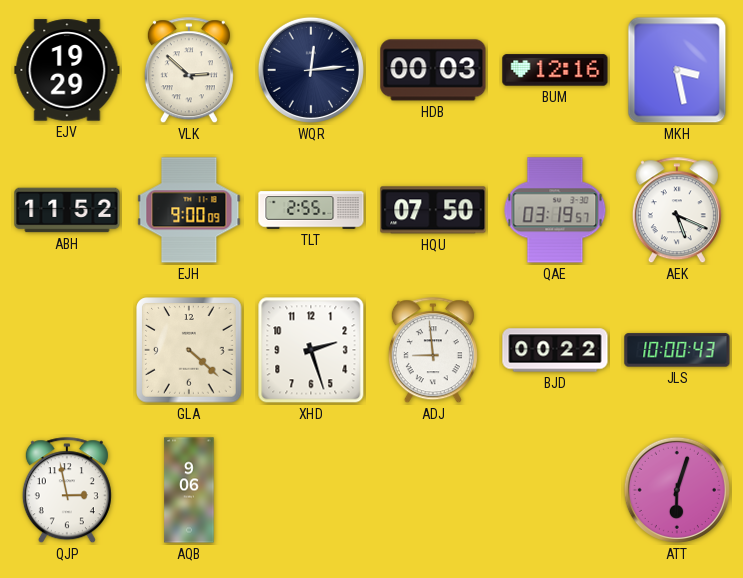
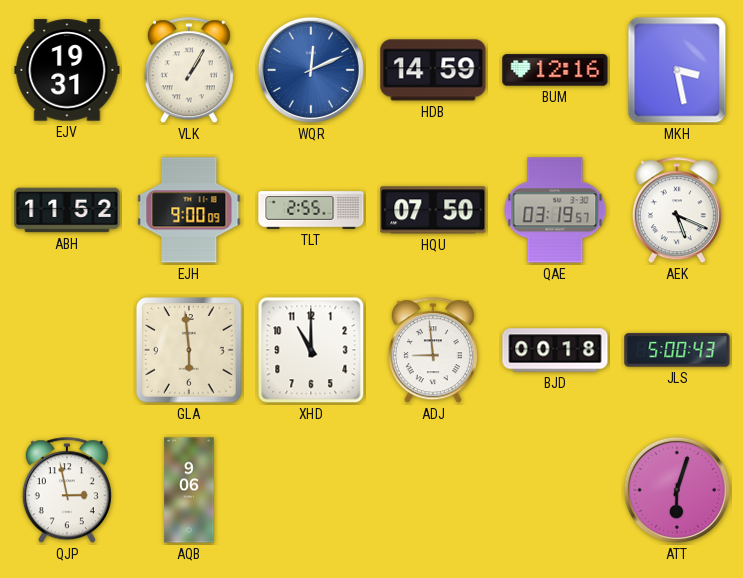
EJV: 19:29 -> 19:31
VLK: 2:52 -> 1:05
WQR: 12:14 -> 12:11
WQR dial: navy -> blue
HDB: 00:03 -> 14:59
GLA: 4:22 -> 5:59
XHD: 2:27 -> 11:00
BJD: 00:22 -> 00:18
JLS: 10:00 -> 5:00
